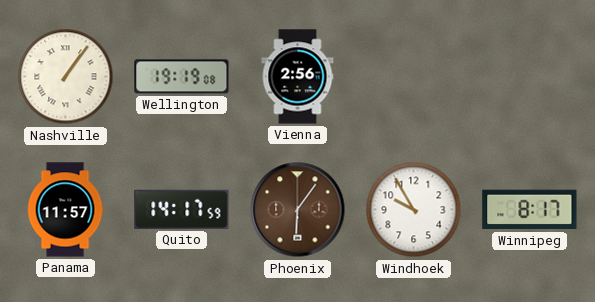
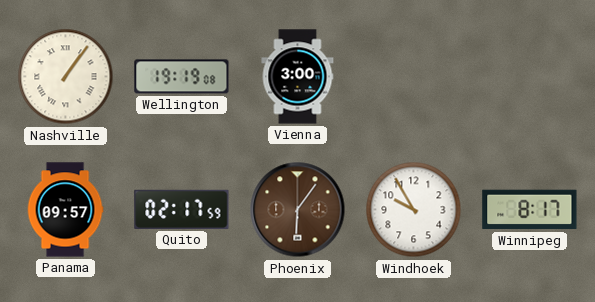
Vienna: 2:56 -> 3:00
Panama: 11:57 -> 09:57
Quito: 14:17 -> 02:17
